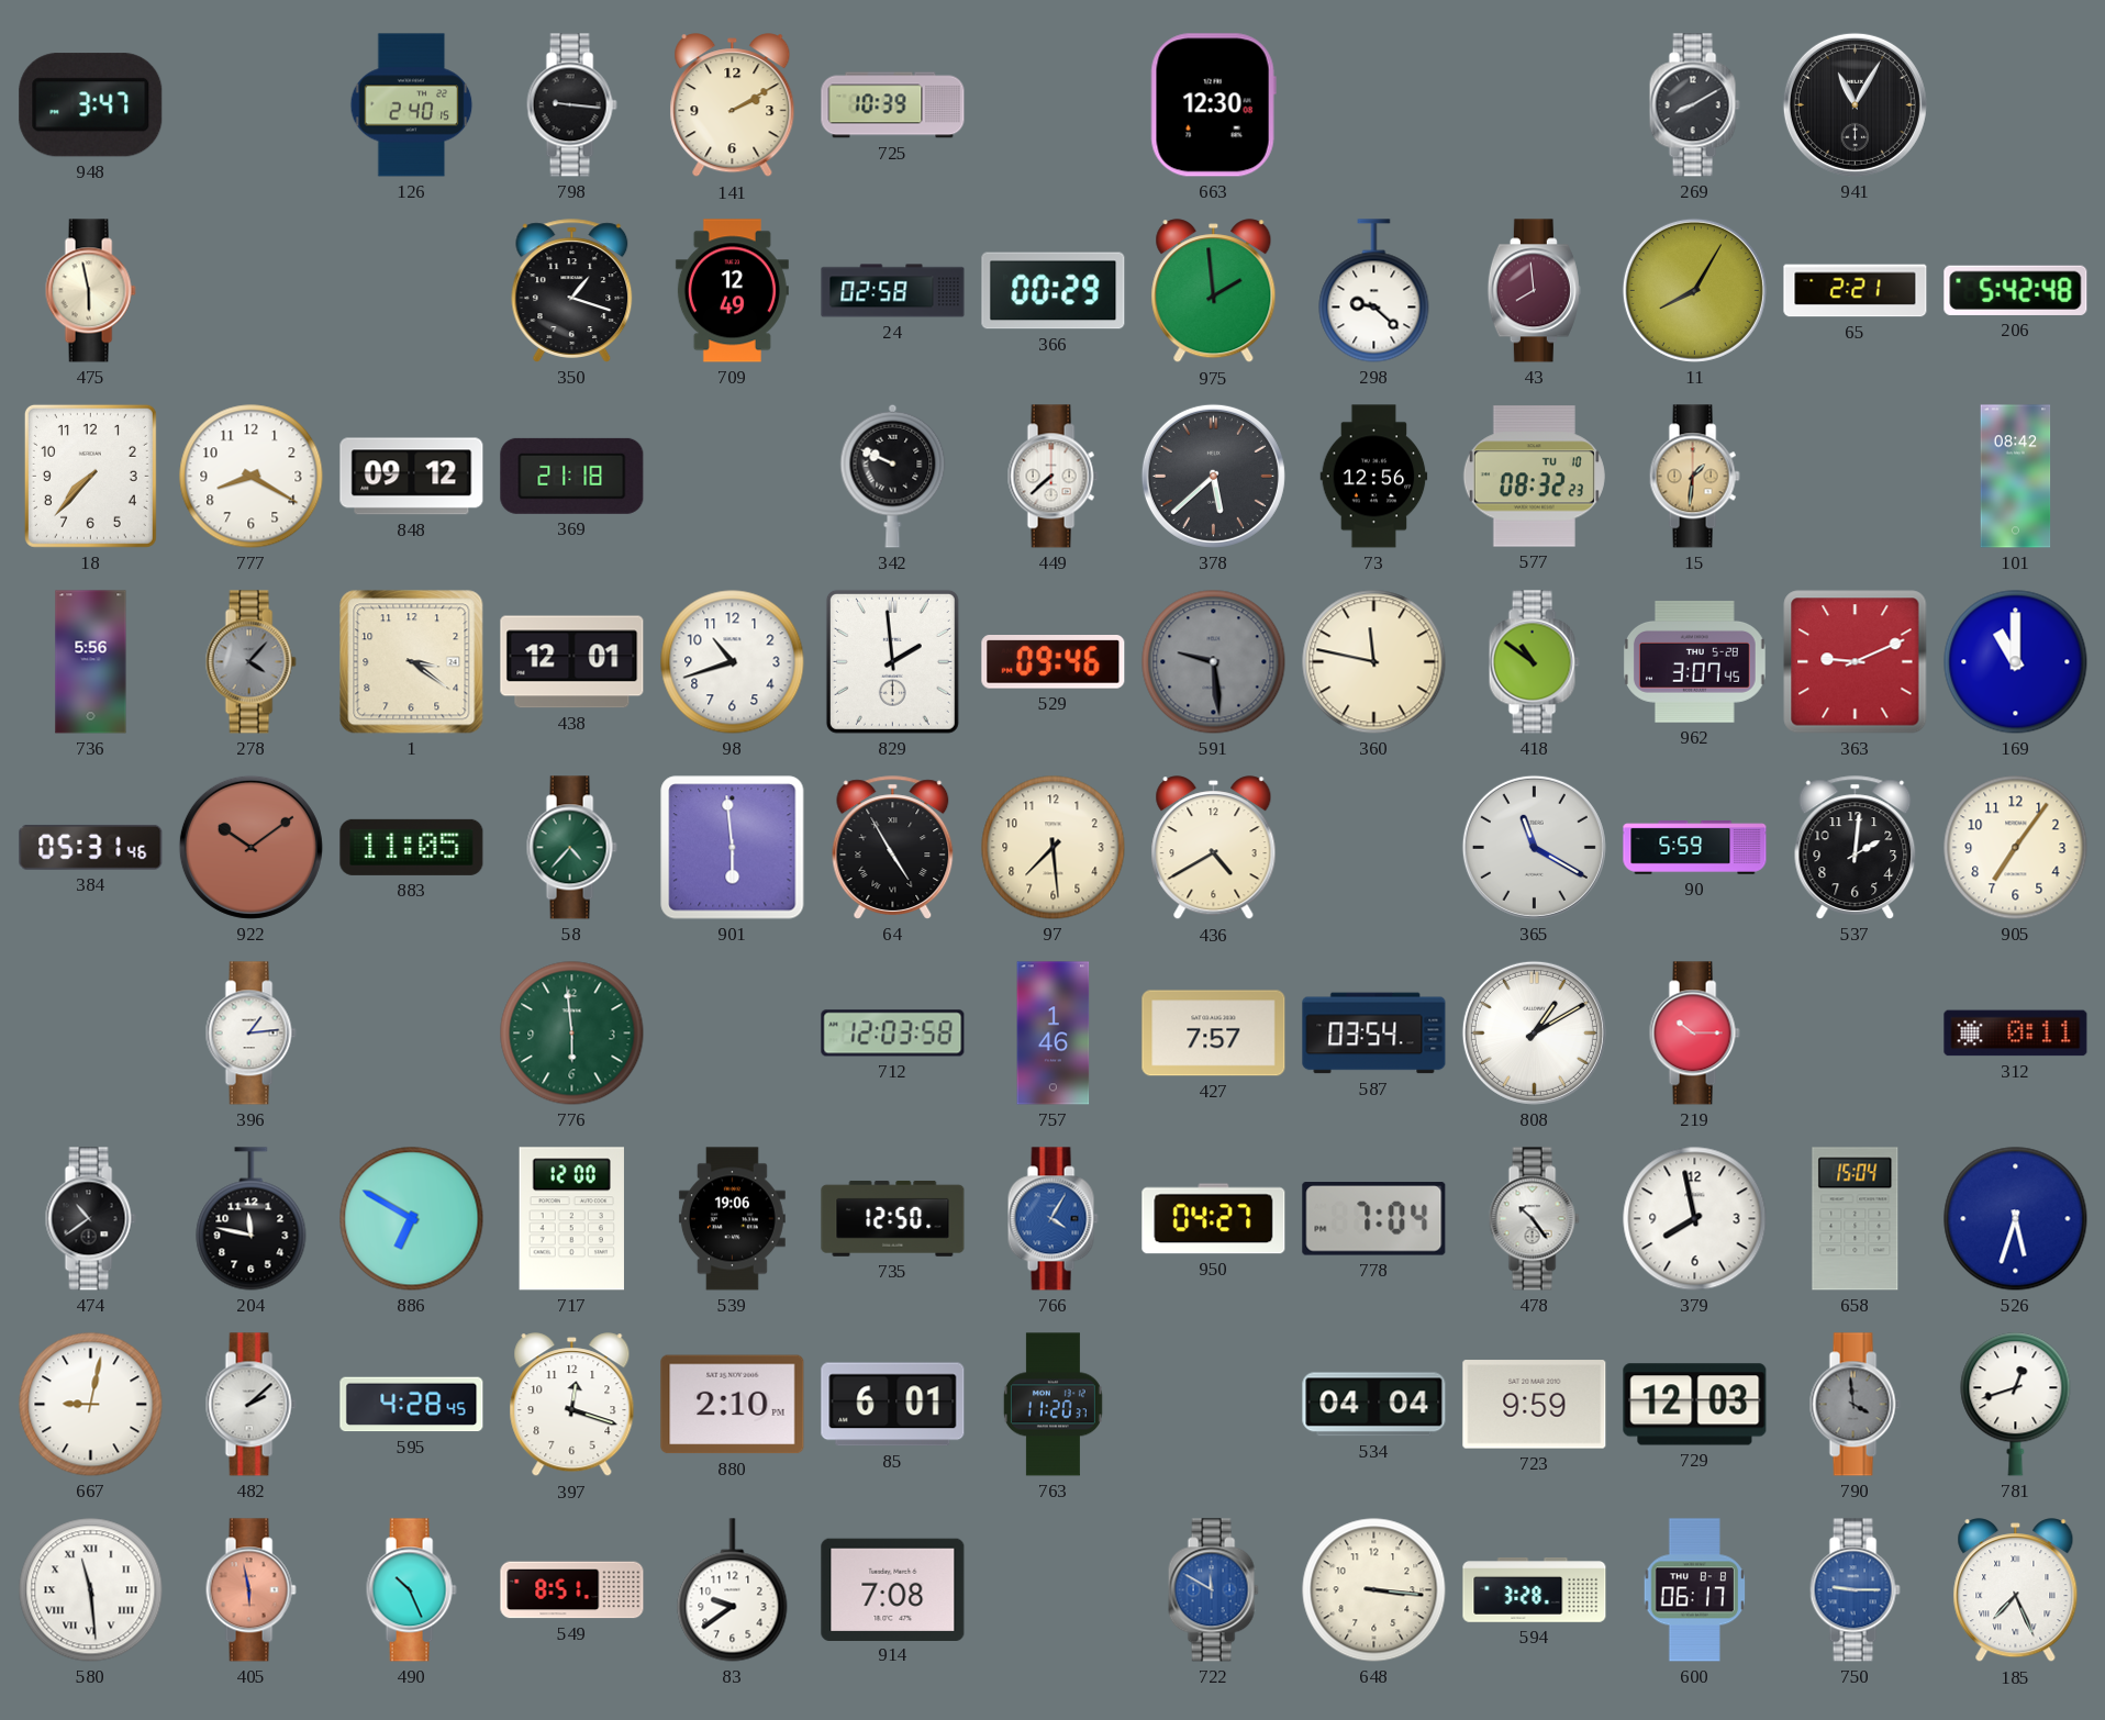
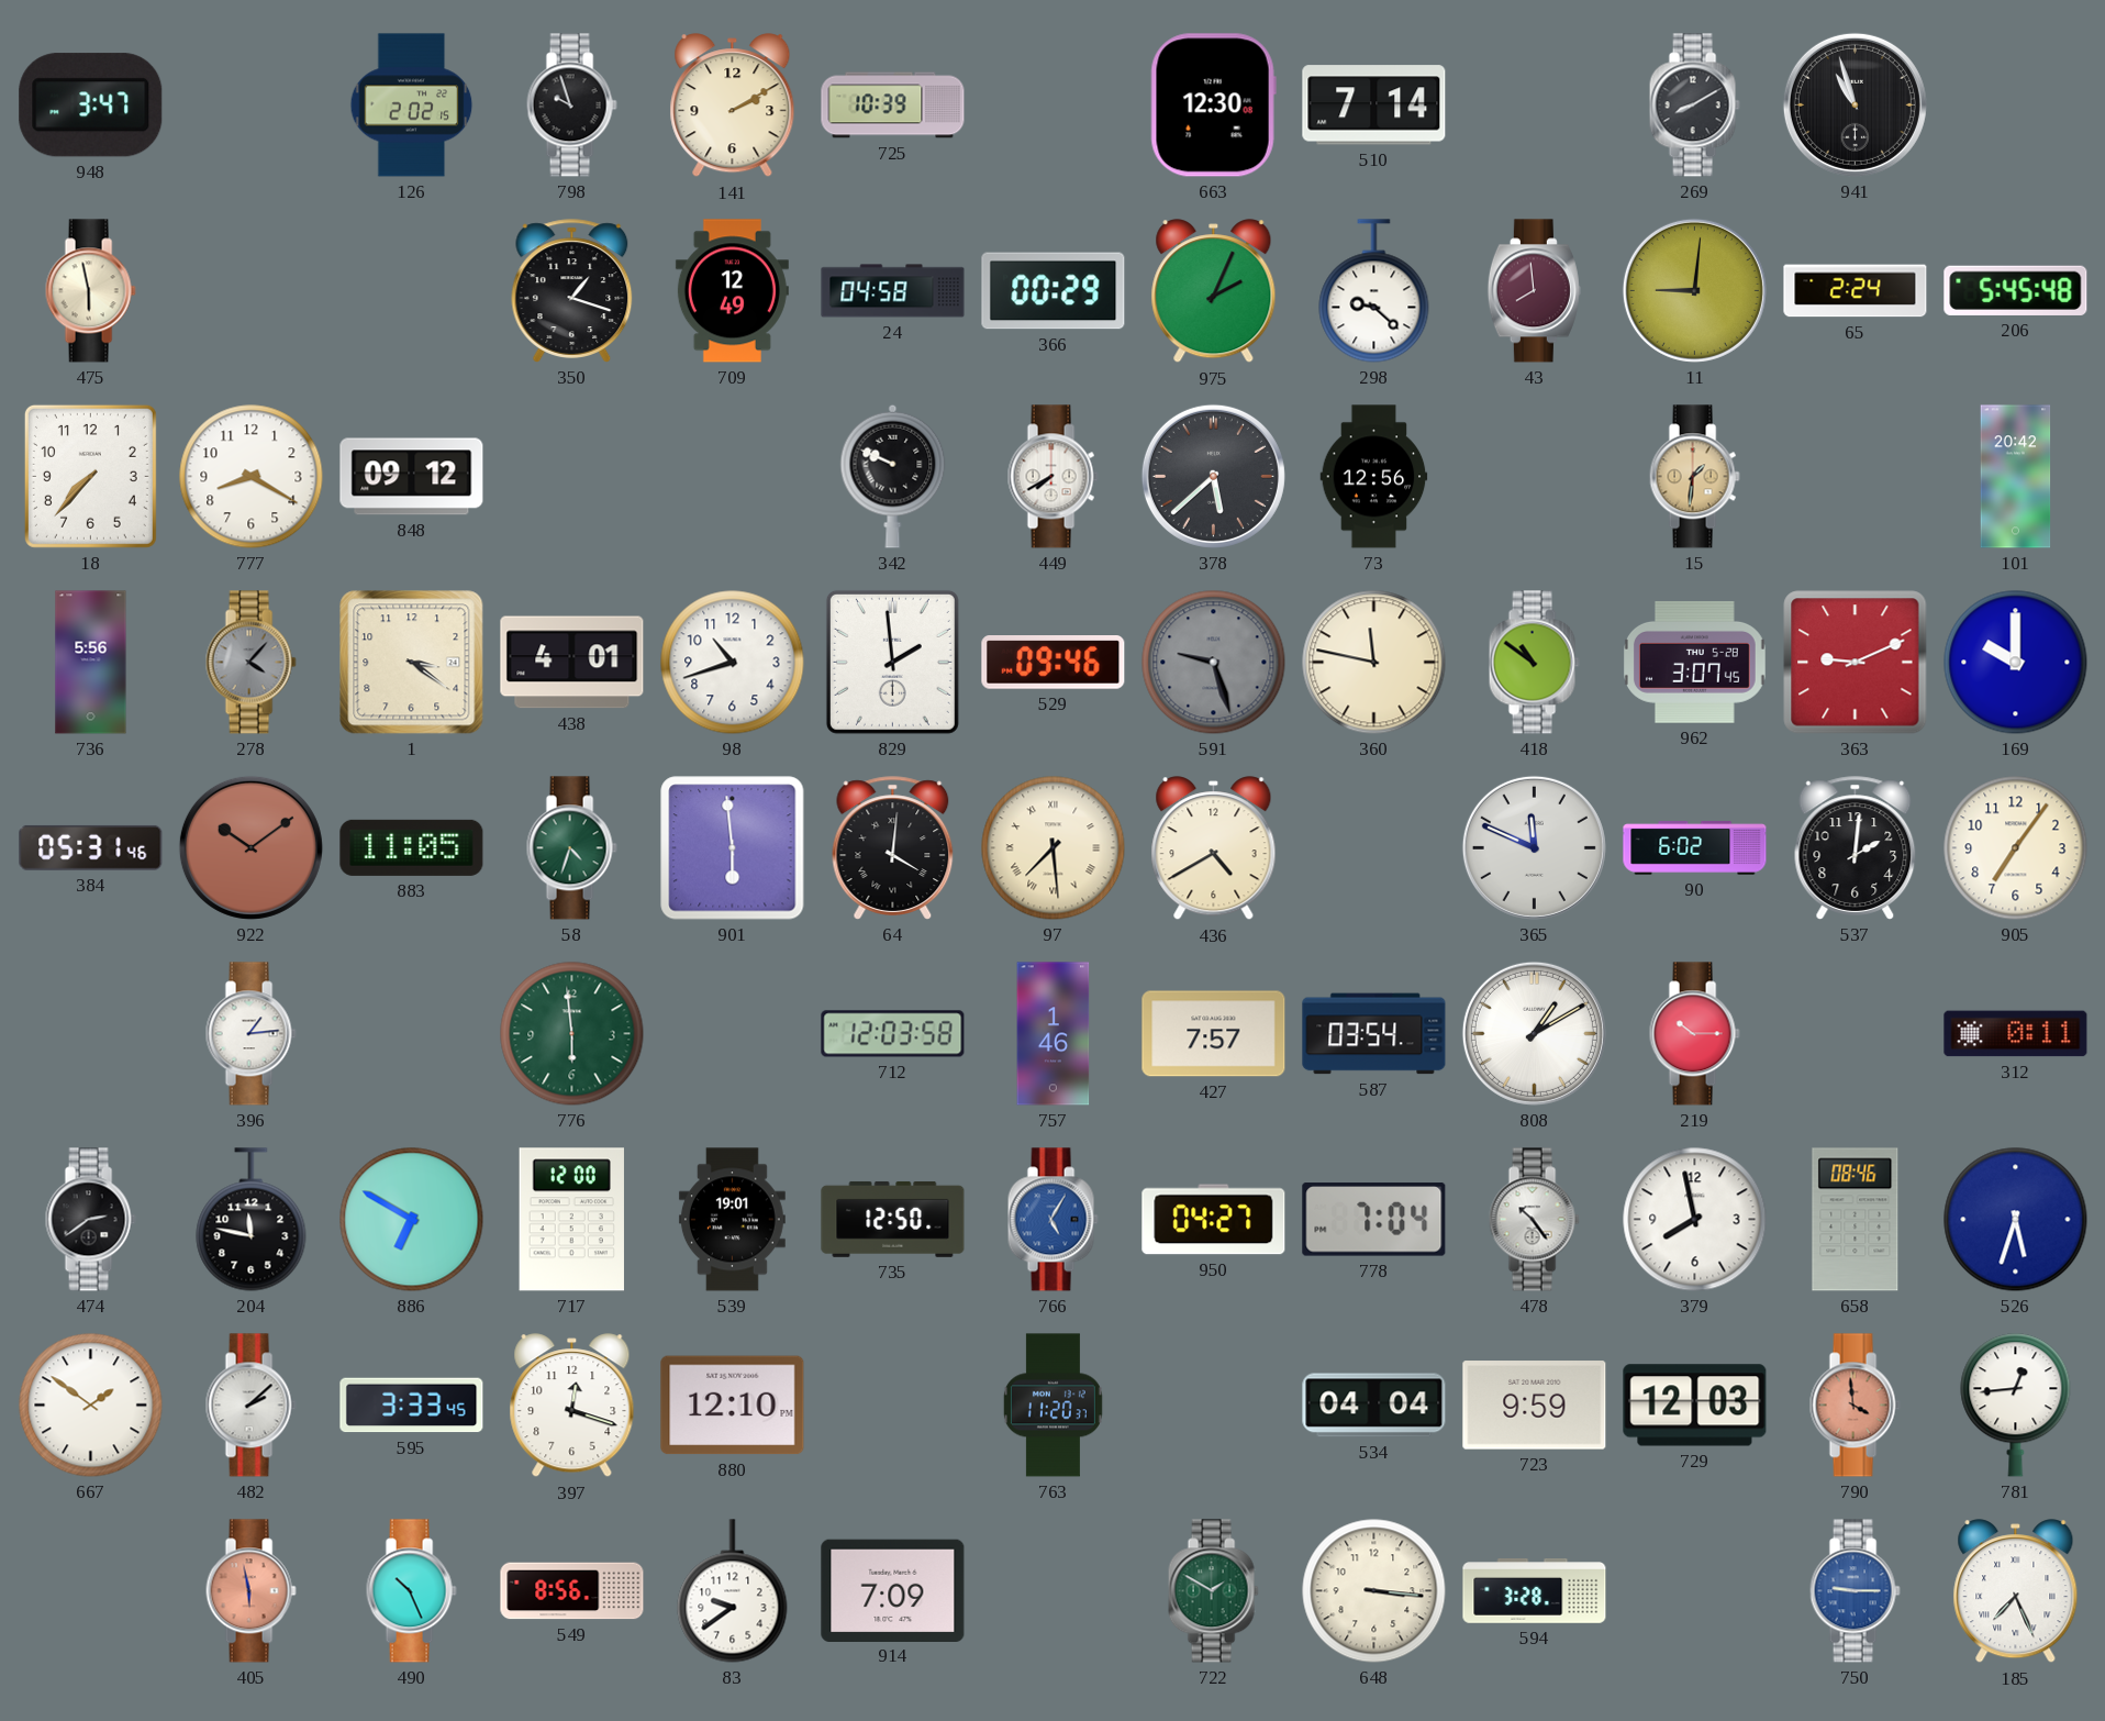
126: 2:40 -> 2:02
798: 9:16 -> 9:57
510: none -> 7:14
941: 11:05 -> 10:57
24: 02:58 -> 04:58
975: 1:59 -> 2:04
11: 8:05 -> 9:01
65: 2:21 -> 2:24
206: 5:42 -> 5:45
369: 21:18 -> none
449: 7:38 -> 7:40
577: 08:32 -> none
101: 08:42 -> 20:42
438: 12:01 -> 4:01
591: 9:29 -> 9:27
169: 11:00 -> 10:00
58: 4:37 -> 4:33
64: 4:55 -> 4:01
97 numerals: Arabic -> Roman
365: 11:20 -> 11:49
90: 5:59 -> 6:02
474: 10:39 -> 2:39
539: 19:06 -> 19:01
766: 4:05 -> 5:05
658: 15:04 -> 08:46
667: 9:02 -> 1:51
595: 4:28 -> 3:33
880: 2:10 -> 12:10
85: 6:01 -> none
790 dial: grey -> salmon
781: 12:42 -> 12:44
580: 11:29 -> none
549: 8:51 -> 8:56
914: 7:08 -> 7:09
722: 11:50 -> 1:50
722 dial: blue -> green
600: 06:17 -> none
